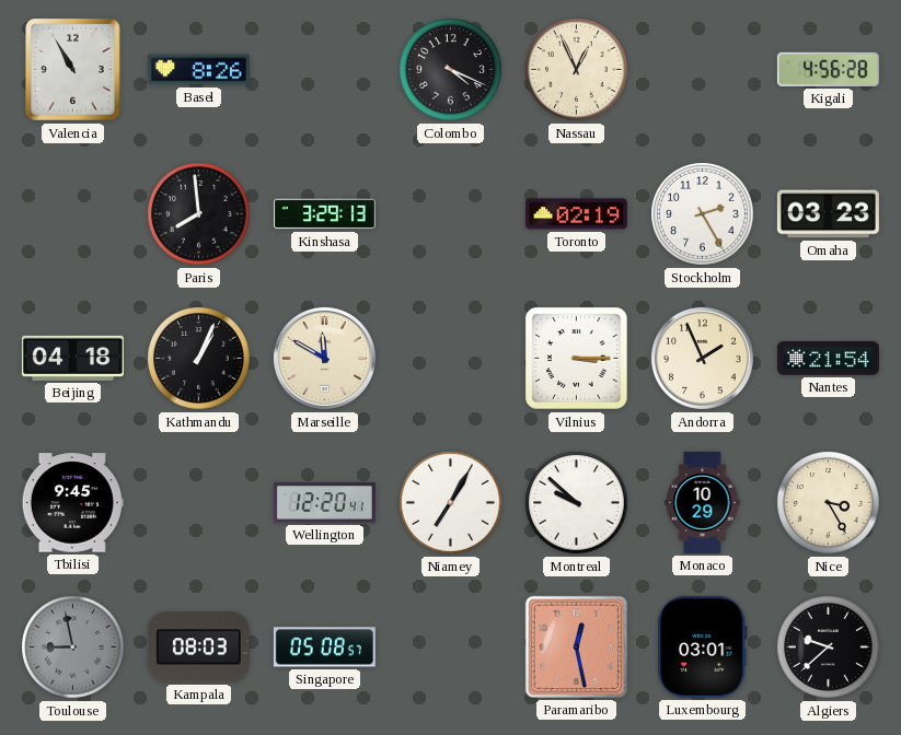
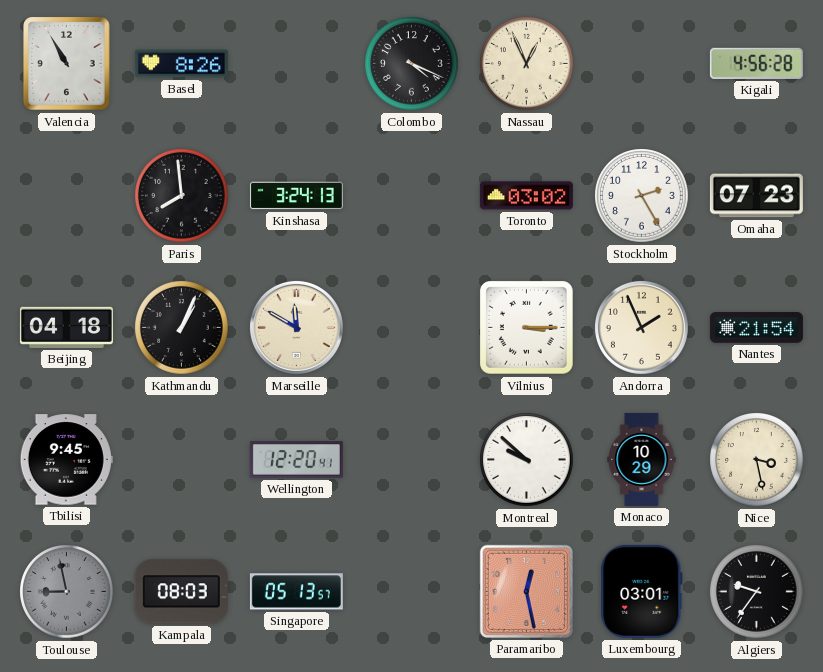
Kinshasa: 3:29 -> 3:24
Toronto: 02:19 -> 03:02
Omaha: 03:23 -> 07:23
Niamey: 7:05 -> none
Nice: 3:25 -> 3:28
Singapore: 05:08 -> 05:13
Algiers: 9:38 -> 9:36
